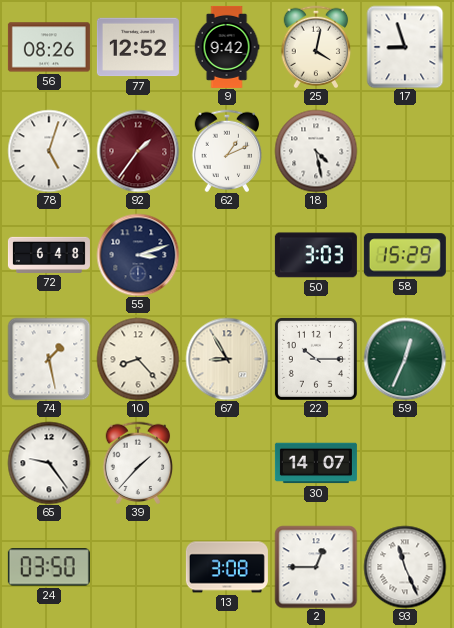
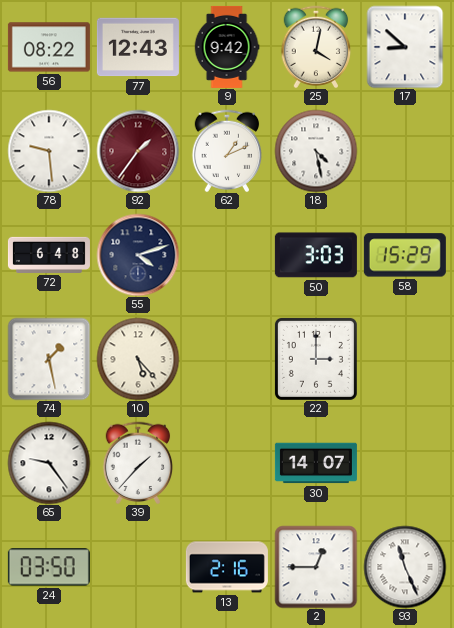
56: 08:26 -> 08:22
77: 12:52 -> 12:43
17: 8:57 -> 8:52
78: 5:03 -> 9:29
55: 3:12 -> 4:12
10: 8:23 -> 5:23
67: 8:55 -> none
22: 10:15 -> 3:00
59: 12:34 -> none
13: 3:08 -> 2:16
